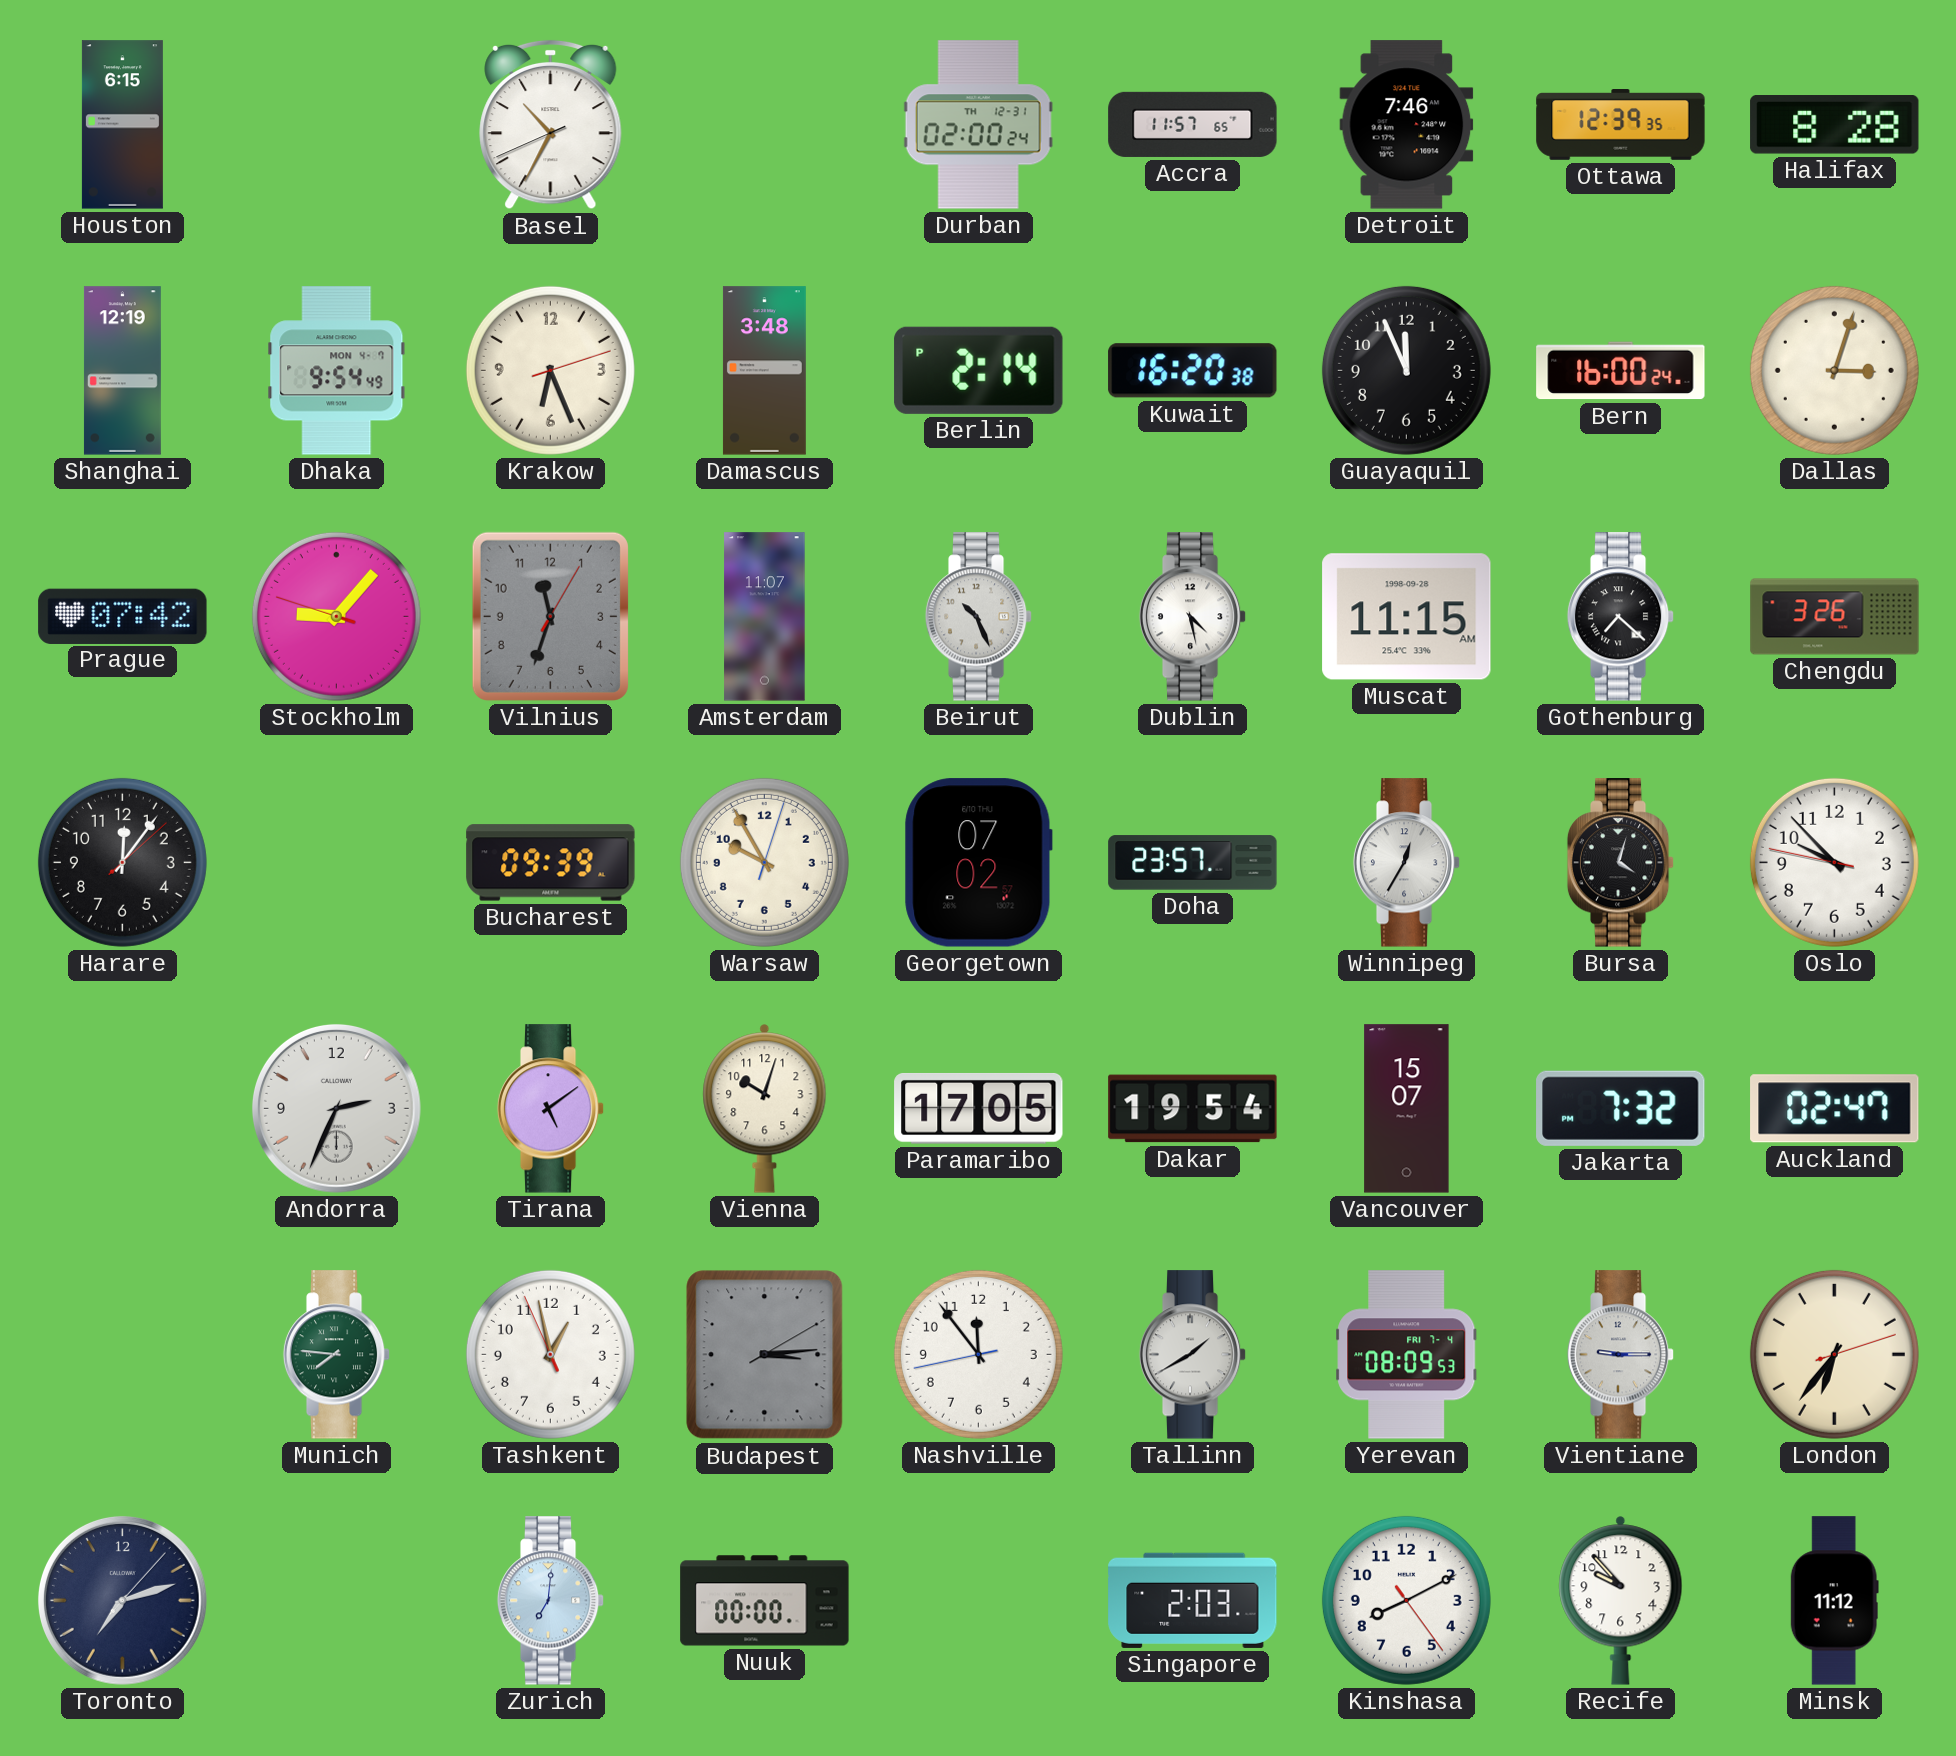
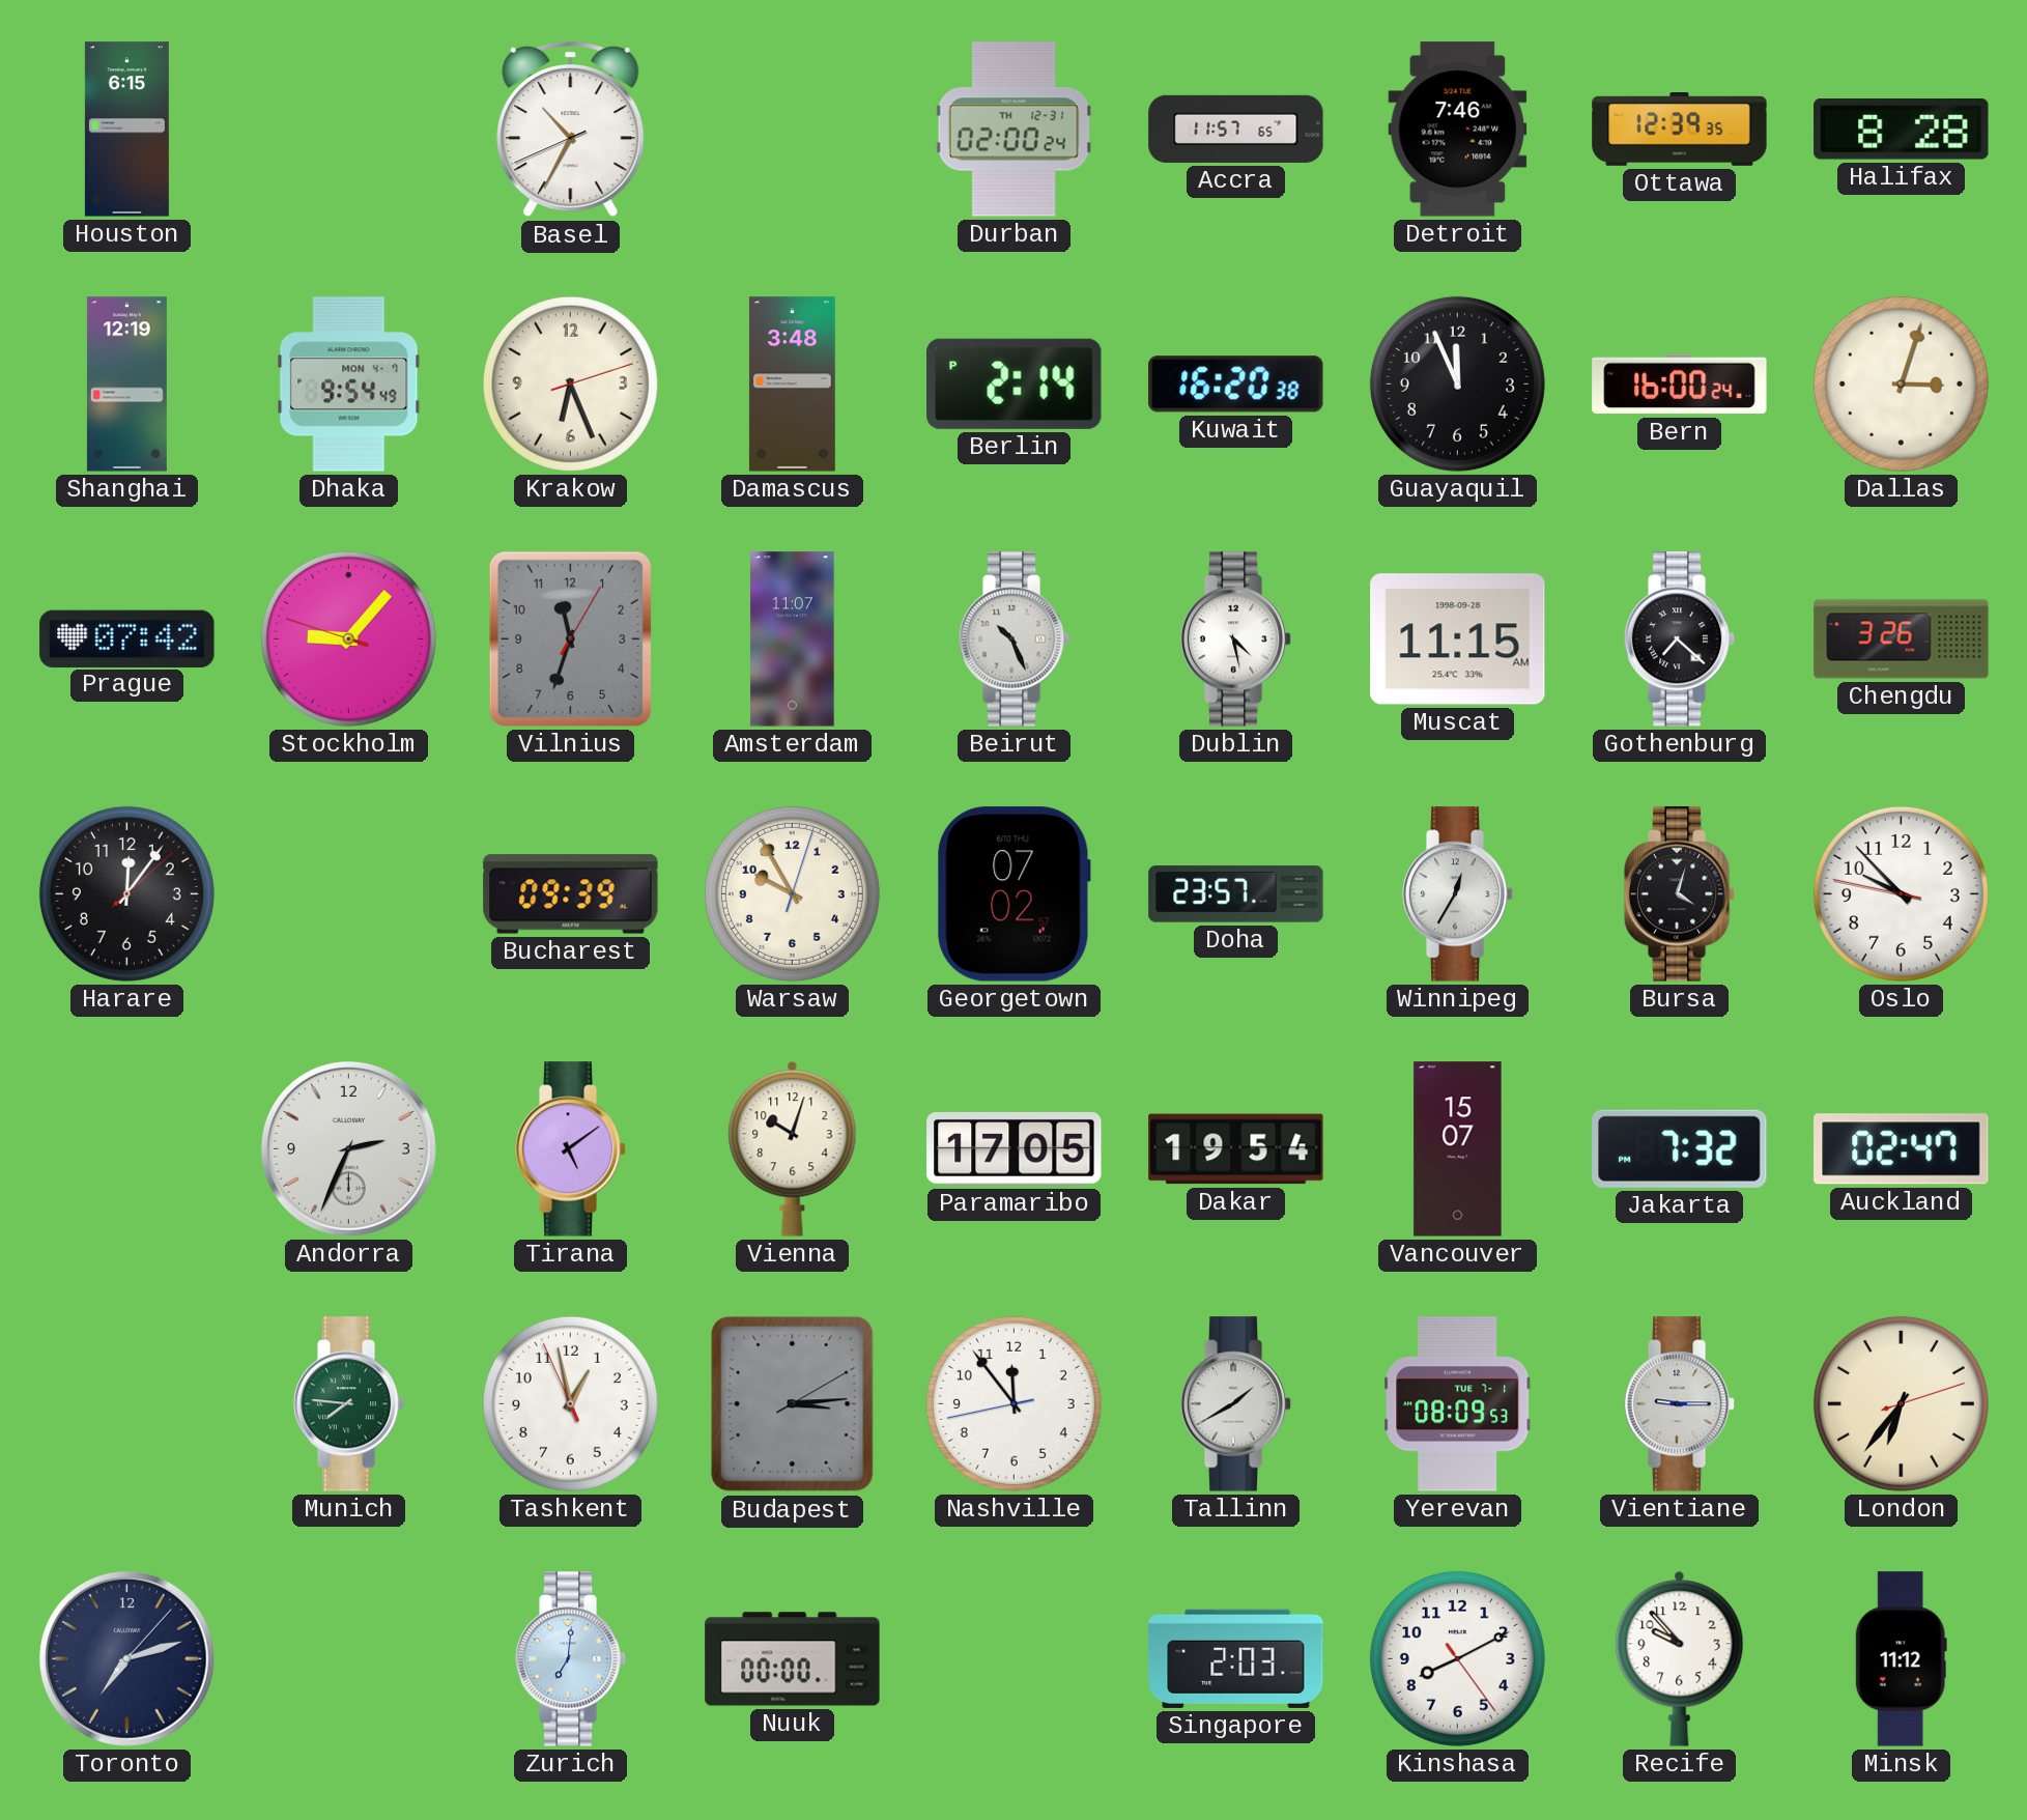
Yerevan date: FRI 7-4 -> TUE 7-1
